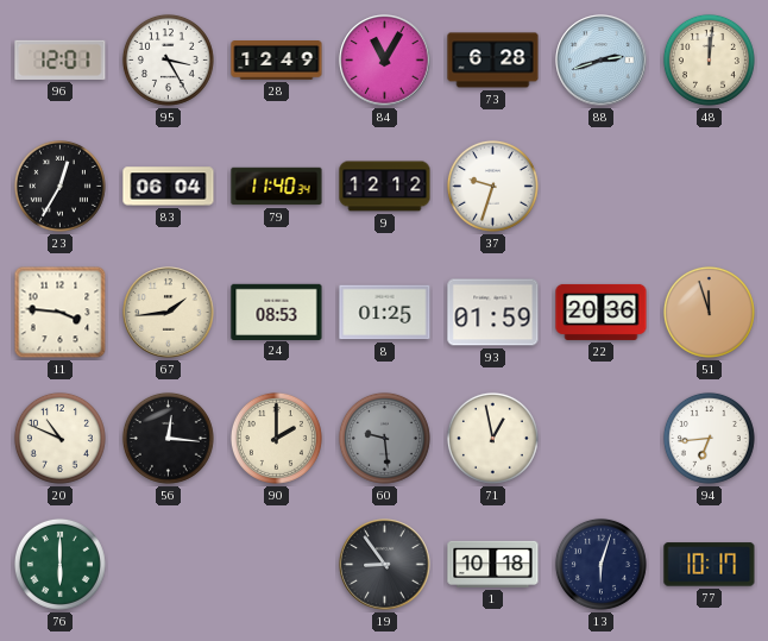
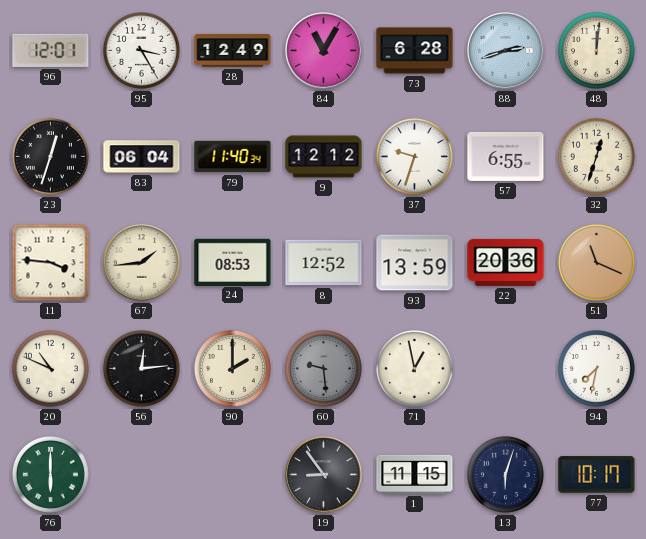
23: 12:35 -> 12:33
57: none -> 6:55
32: none -> 12:33
8: 01:25 -> 12:52
93: 01:59 -> 13:59
51: 11:57 -> 11:19
56: 12:16 -> 12:14
94: 6:44 -> 7:32
1: 10:18 -> 11:15
